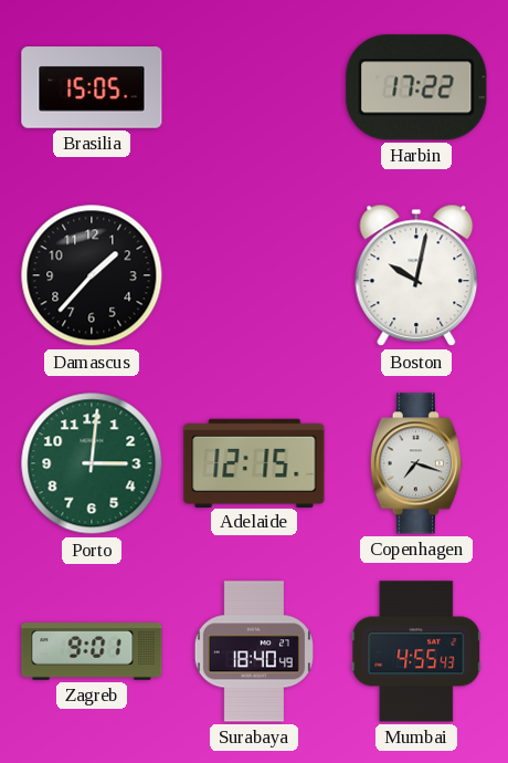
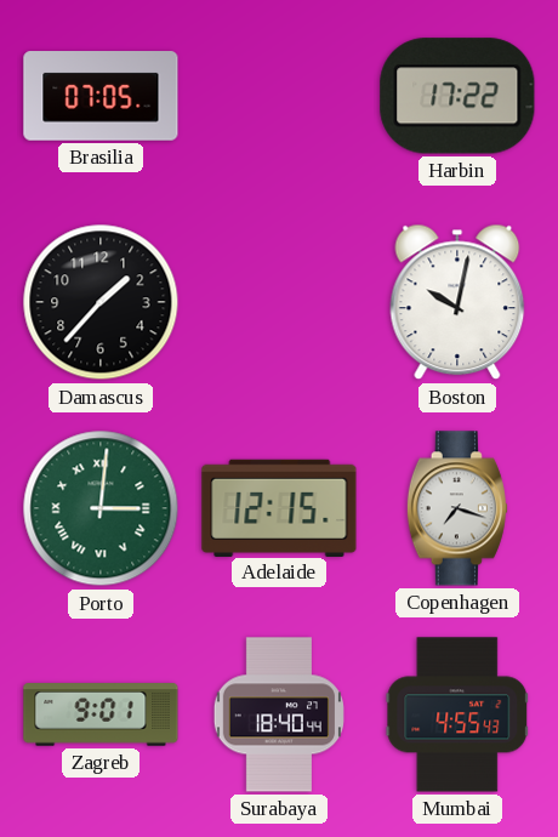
Brasilia: 15:05 -> 07:05
Porto numerals: Arabic -> Roman
Surabaya: 18:40:49 -> 18:40:44
